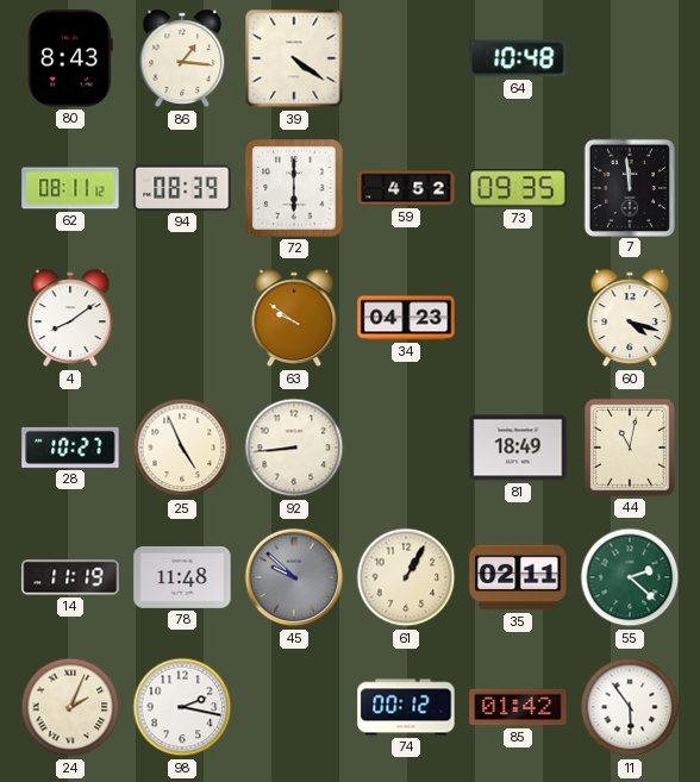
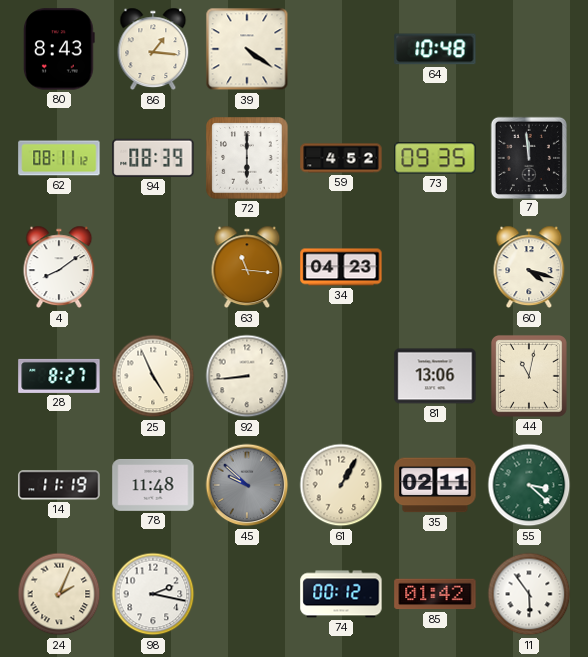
63: 9:51 -> 11:16
28: 10:27 -> 8:27
81: 18:49 -> 13:06
55: 2:22 -> 3:22
